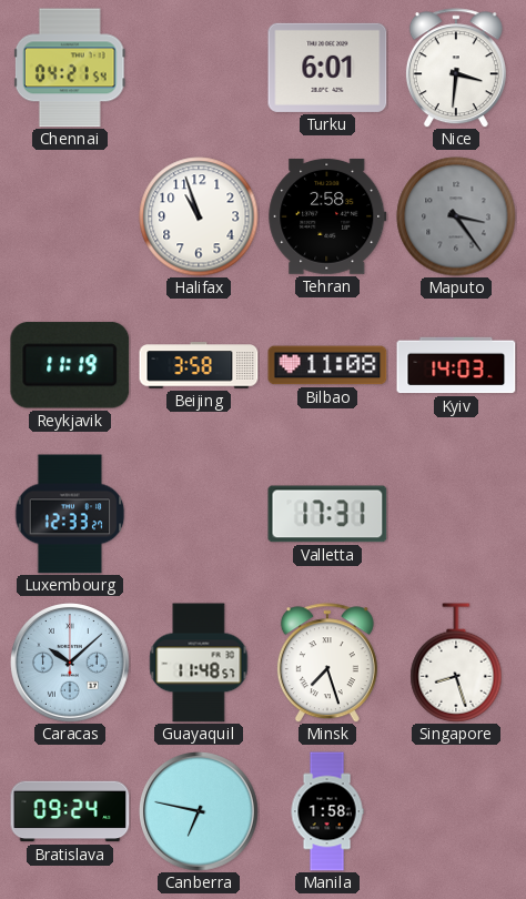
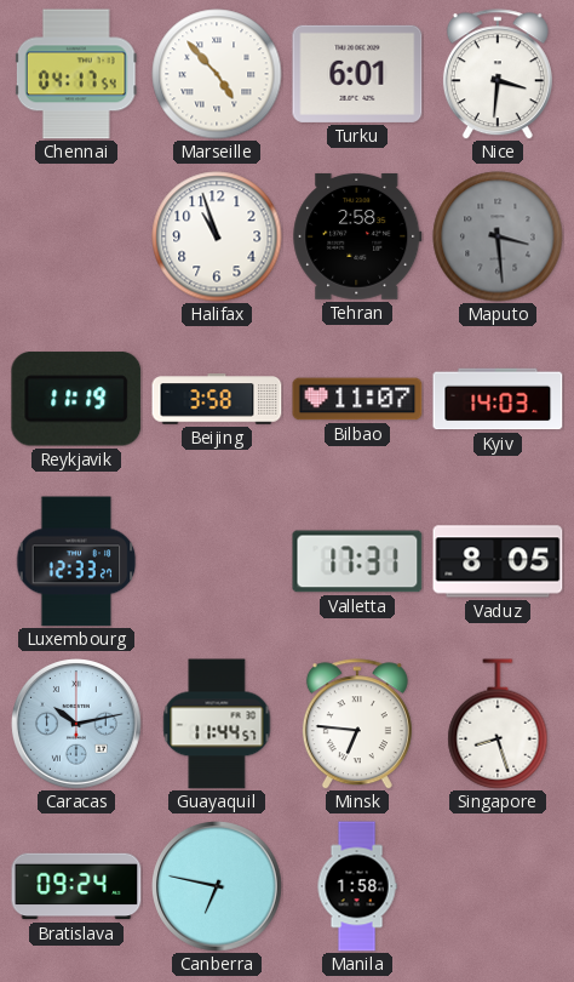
Chennai: 04:21 -> 04:17
Marseille: none -> 4:53
Maputo: 3:24 -> 3:29
Bilbao: 11:08 -> 11:07
Vaduz: none -> 8:05
Caracas: 10:08 -> 10:13
Guayaquil: 11:48 -> 11:44
Minsk: 7:27 -> 6:46
